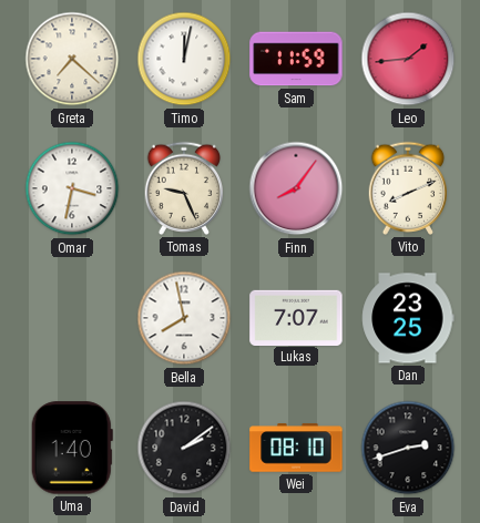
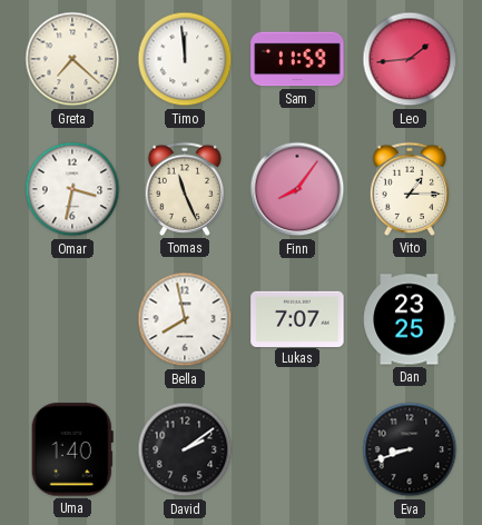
Timo: 12:02 -> 11:59
Tomas: 9:26 -> 11:26
Vito: 8:11 -> 1:15
Wei: 08:10 -> none
Eva: 2:42 -> 8:42
